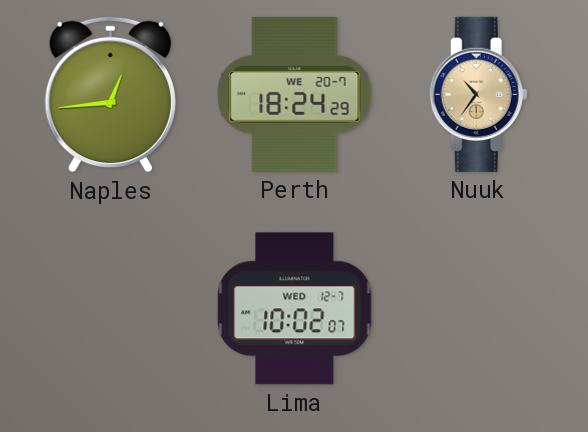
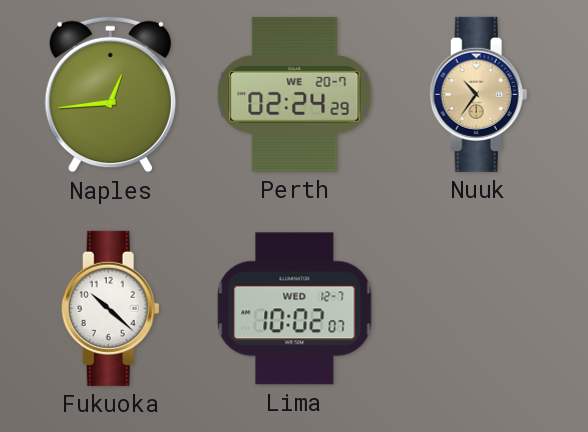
Perth: 18:24 -> 02:24
Fukuoka: none -> 10:22
